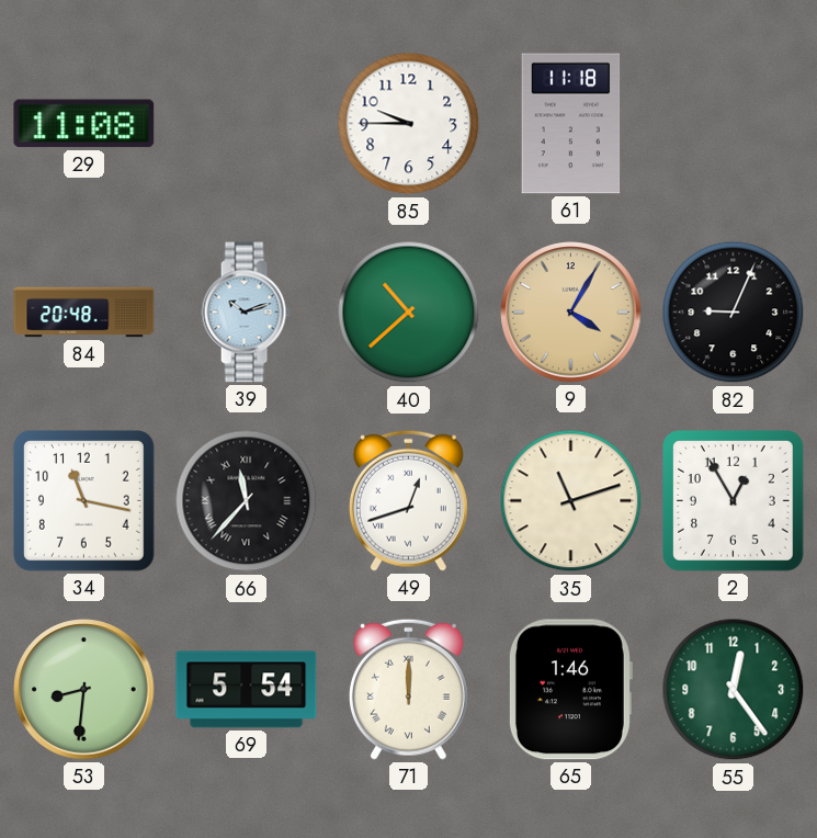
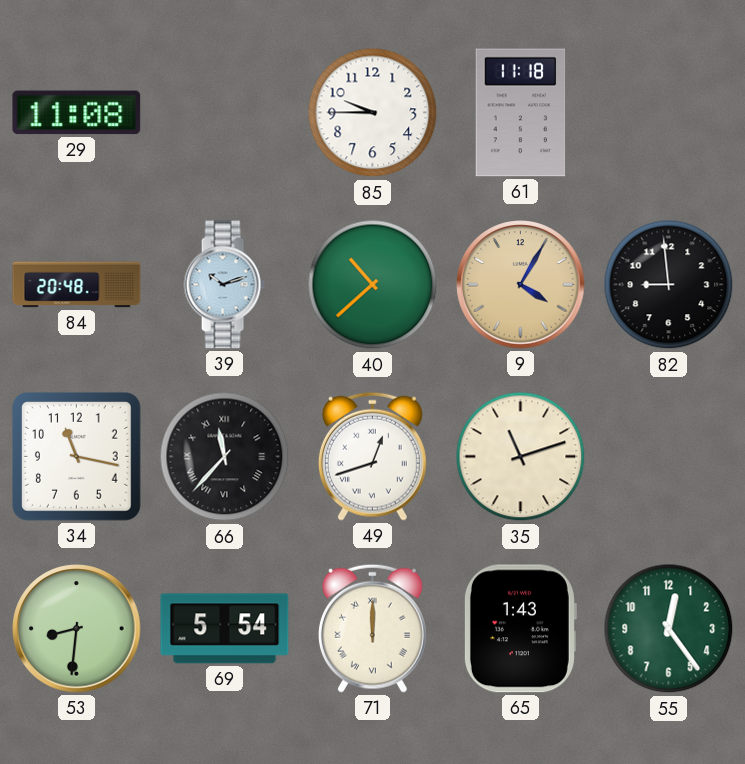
82: 9:04 -> 8:59
2: 12:55 -> none
65: 1:46 -> 1:43
